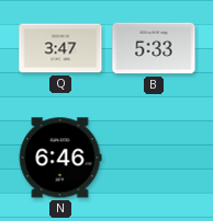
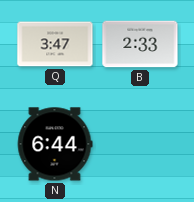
B: 5:33 -> 2:33
N: 6:46 -> 6:44
